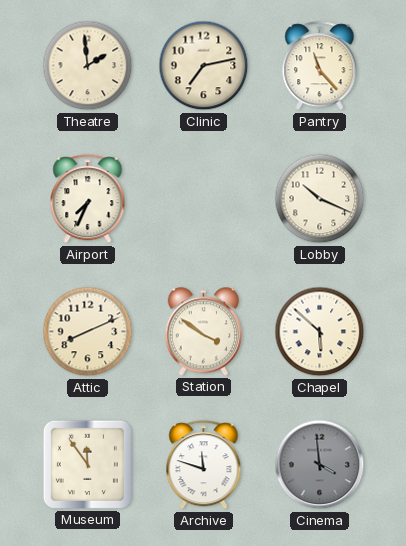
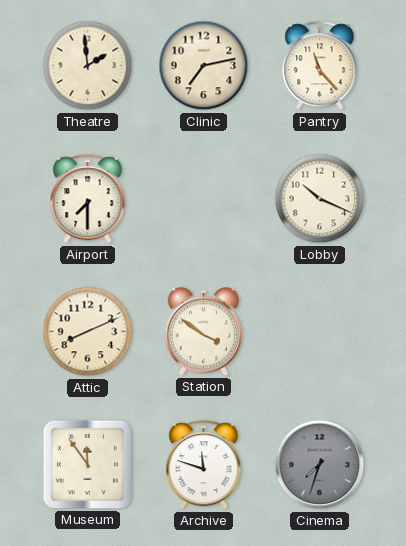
Airport: 7:34 -> 7:30
Chapel: 5:52 -> none
Cinema: 3:59 -> 7:33
